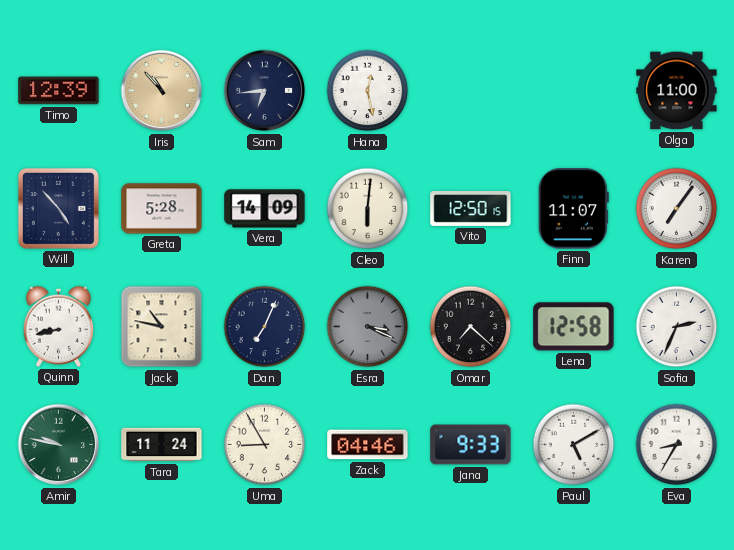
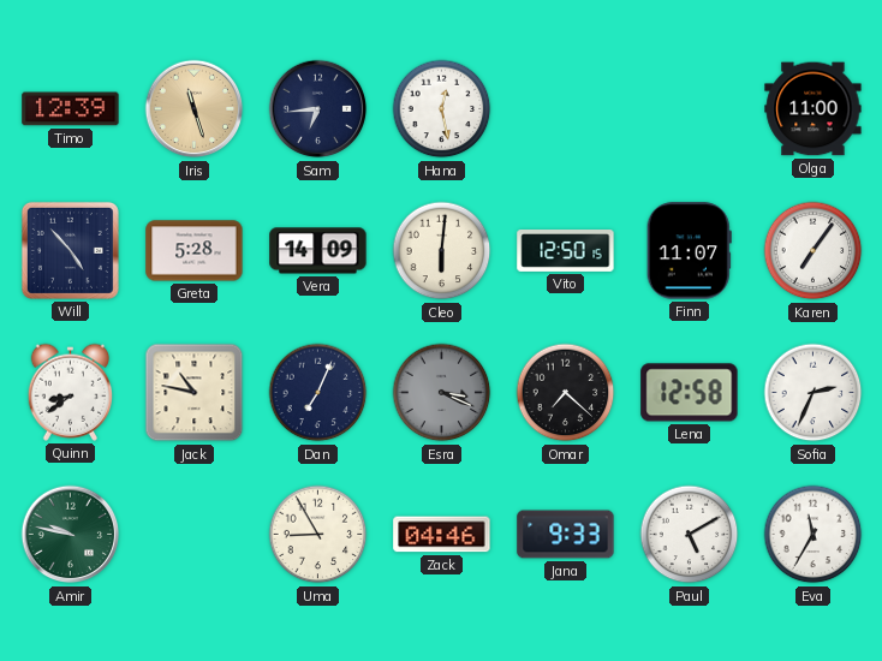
Iris: 10:53 -> 11:27
Quinn: 8:43 -> 8:39
Tara: 11:24 -> none
Eva: 8:35 -> 11:35
